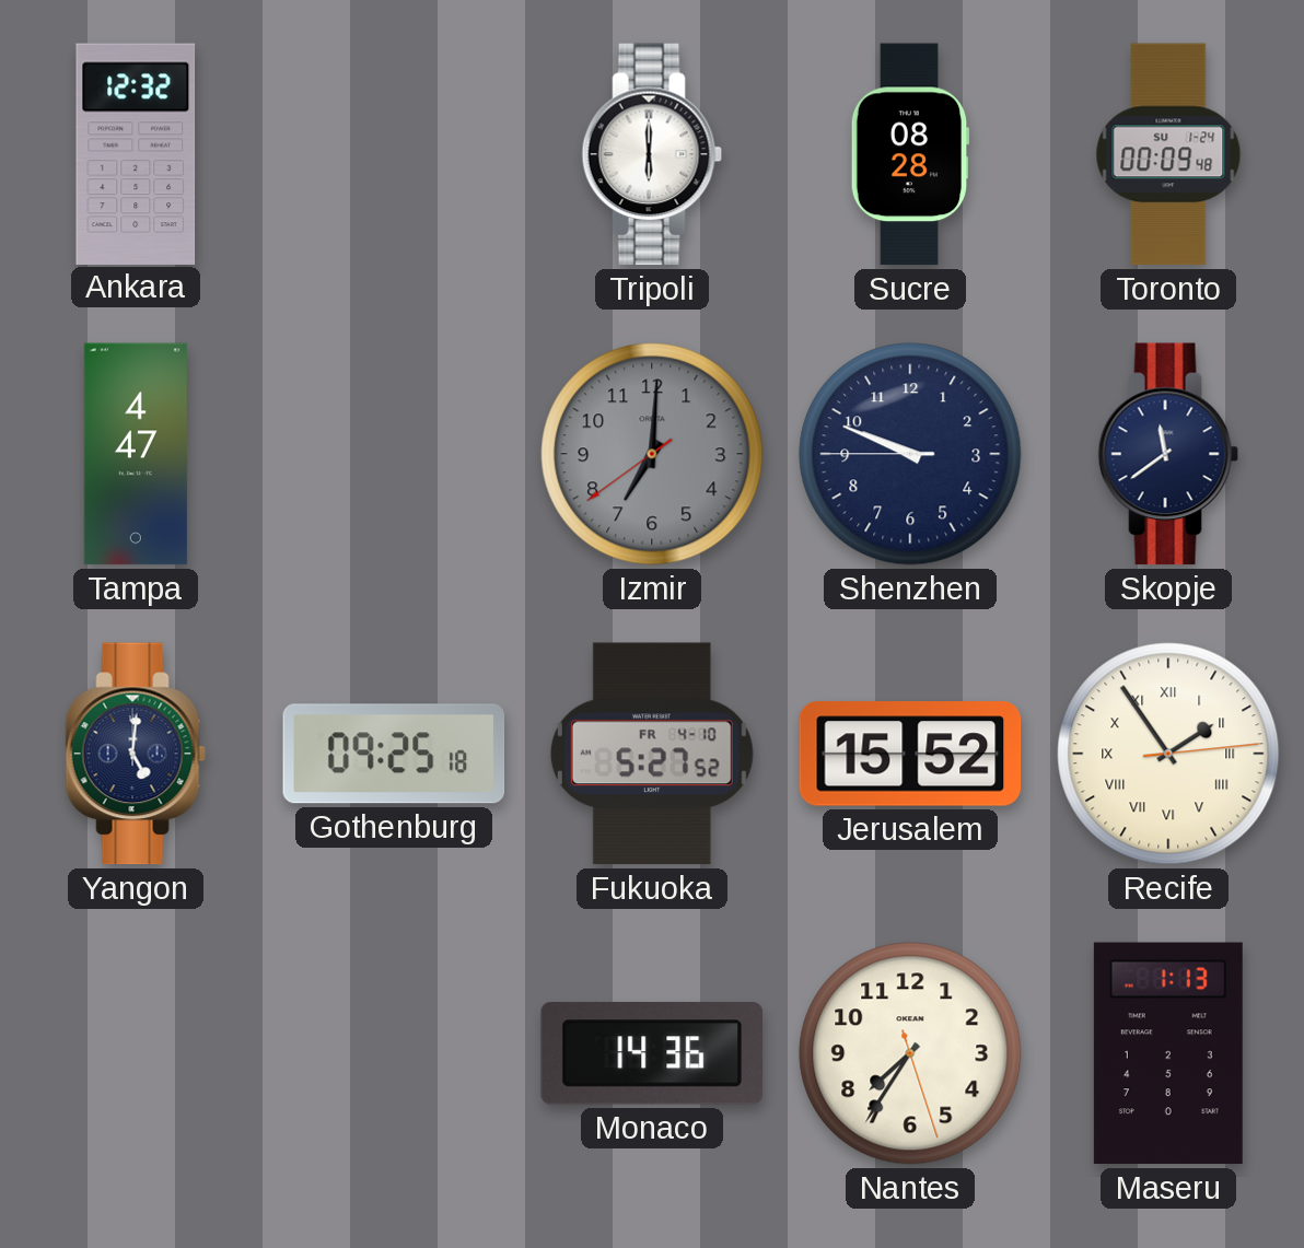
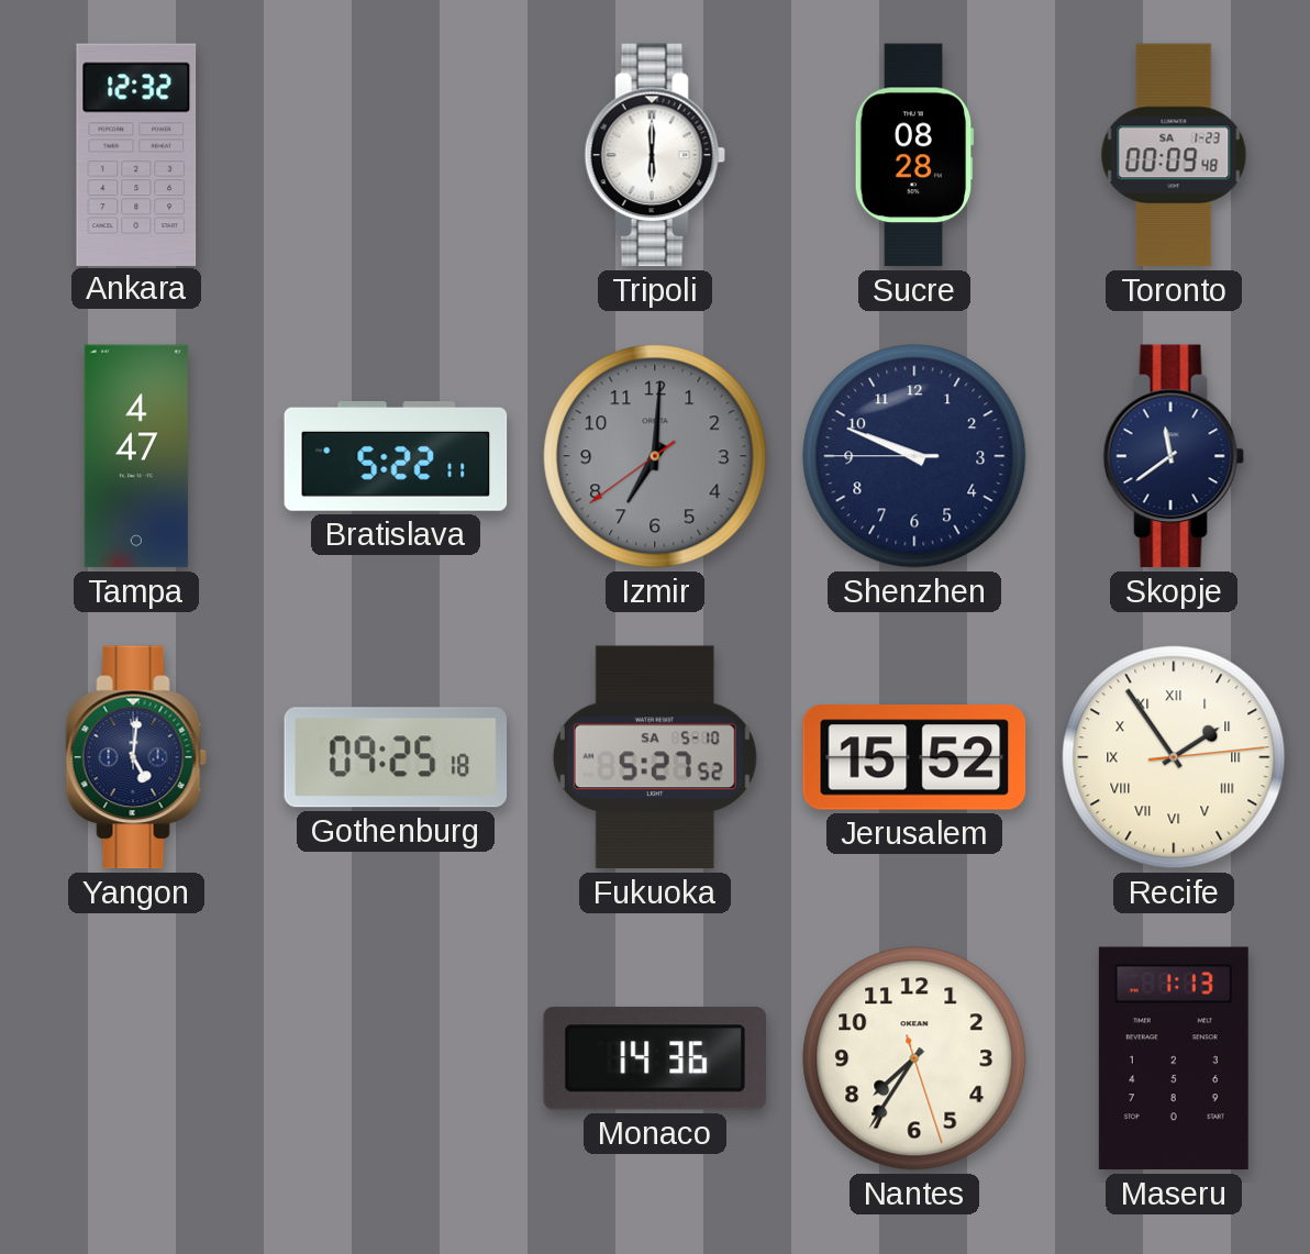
Toronto date: SU 1-24 -> SA 1-23
Bratislava: none -> 5:22
Fukuoka date: FR 4-10 -> SA 5-10
